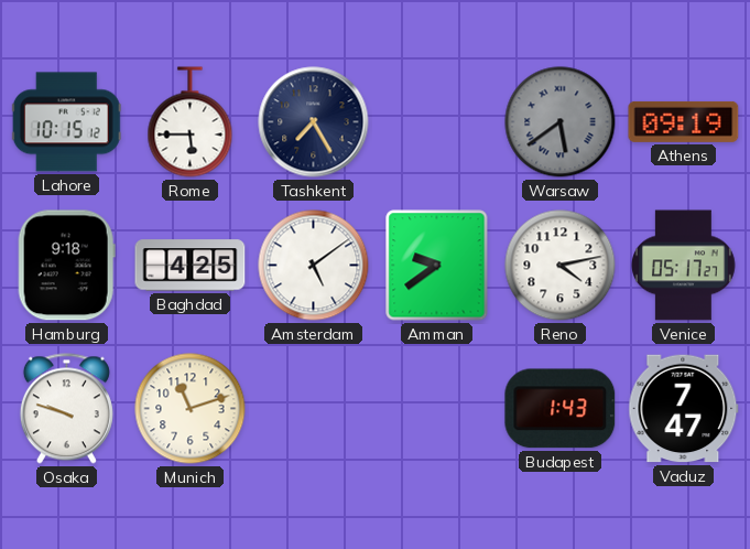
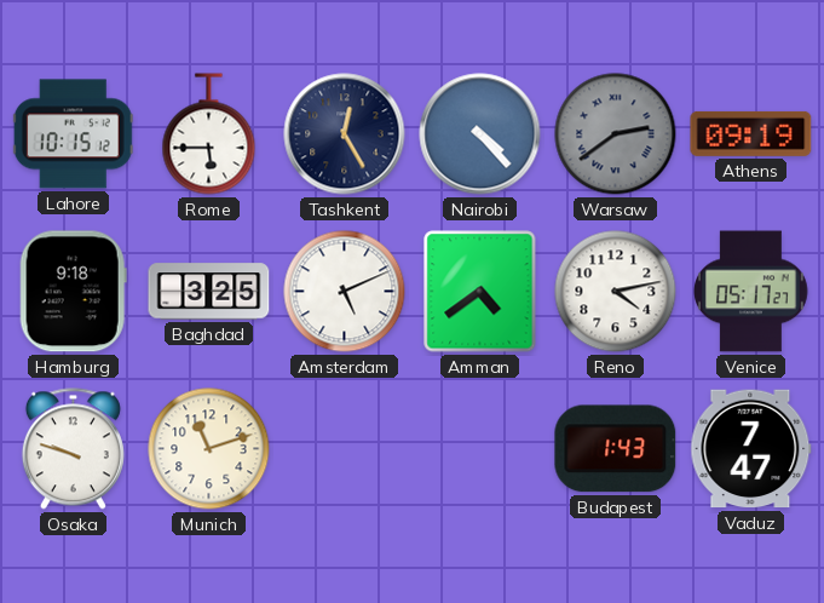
Tashkent: 7:25 -> 12:25
Nairobi: none -> 4:23
Warsaw: 5:39 -> 2:39
Baghdad: 4:25 -> 3:25
Amsterdam: 5:09 -> 5:11
Amman: 9:39 -> 4:39
